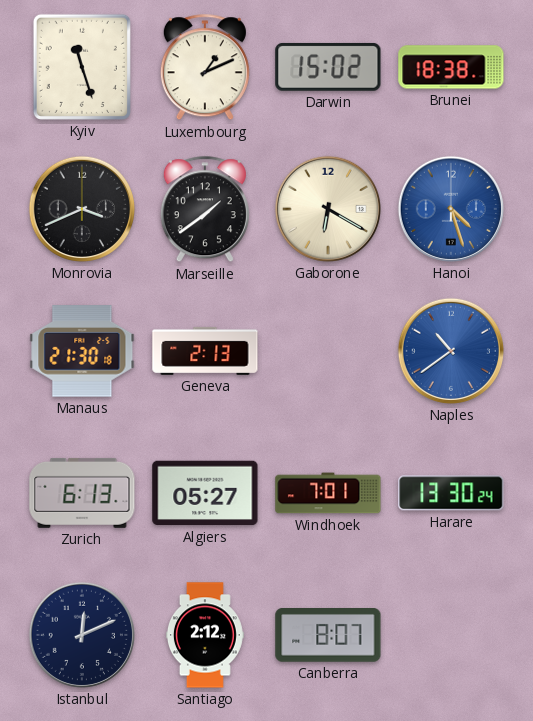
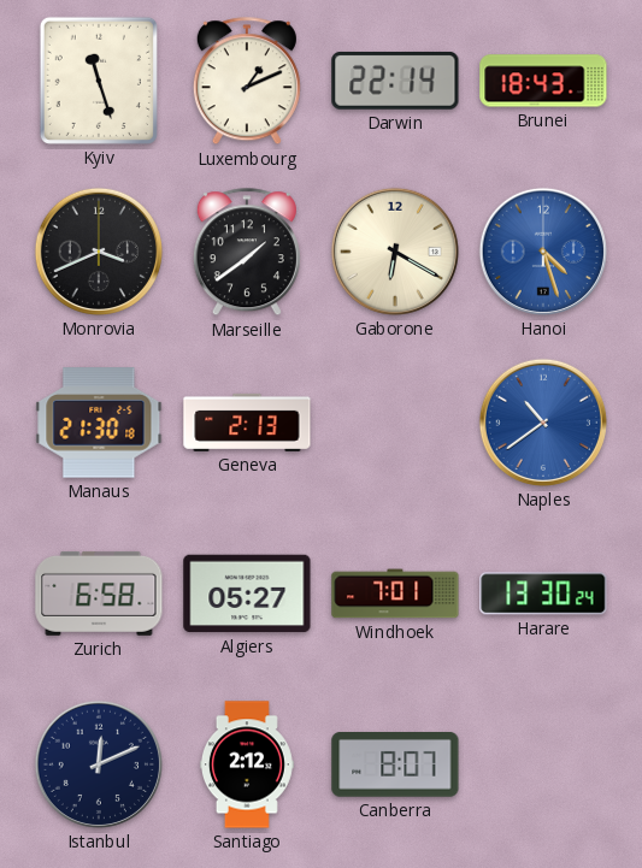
Darwin: 15:02 -> 22:14
Brunei: 18:38 -> 18:43
Zurich: 6:13 -> 6:58
